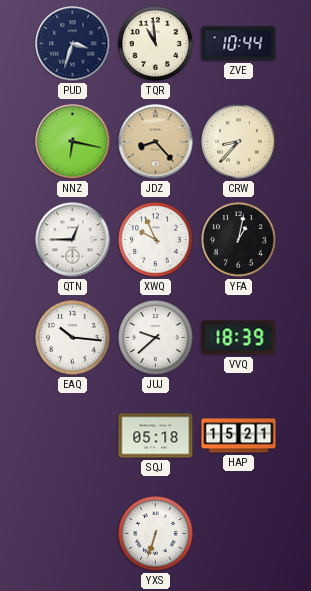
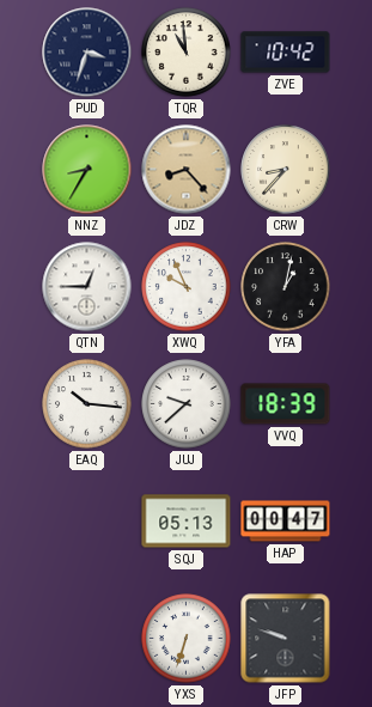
ZVE: 10:44 -> 10:42
NNZ: 6:17 -> 8:35
SQJ: 05:18 -> 05:13
HAP: 15:21 -> 00:47
JFP: none -> 9:48
